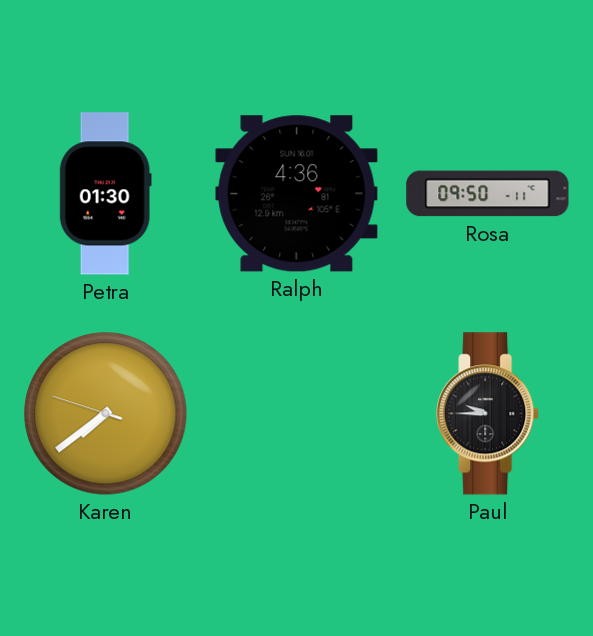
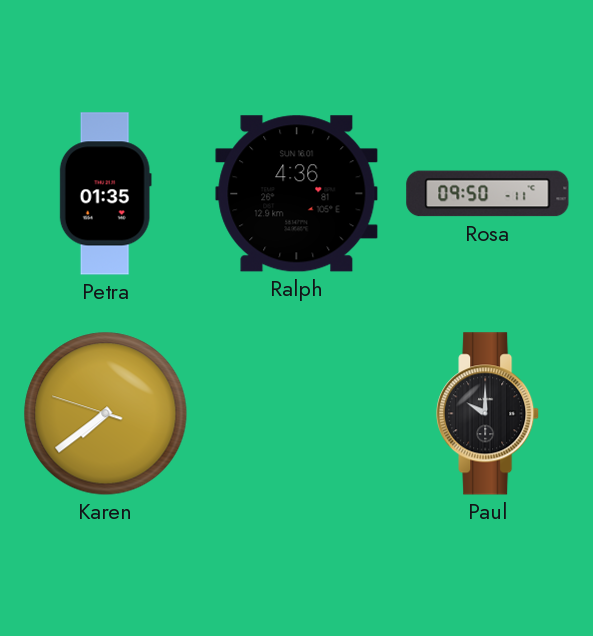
Petra: 01:30 -> 01:35
Paul: 9:45 -> 10:00
